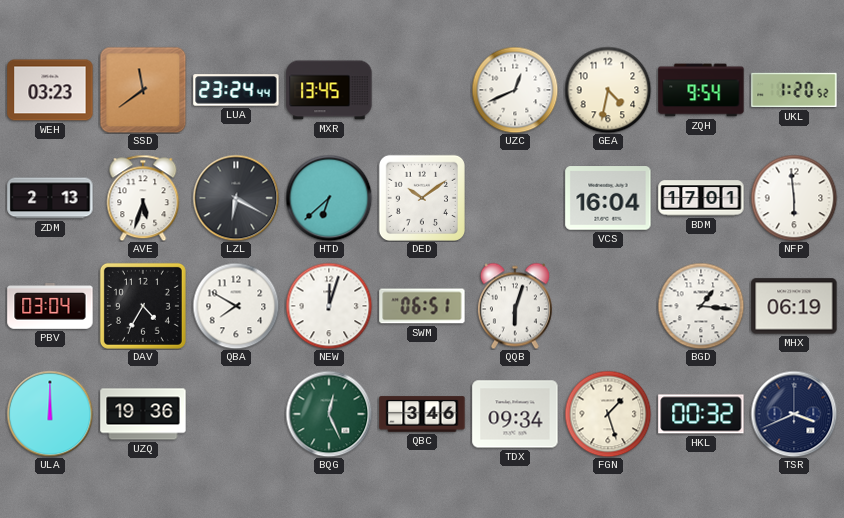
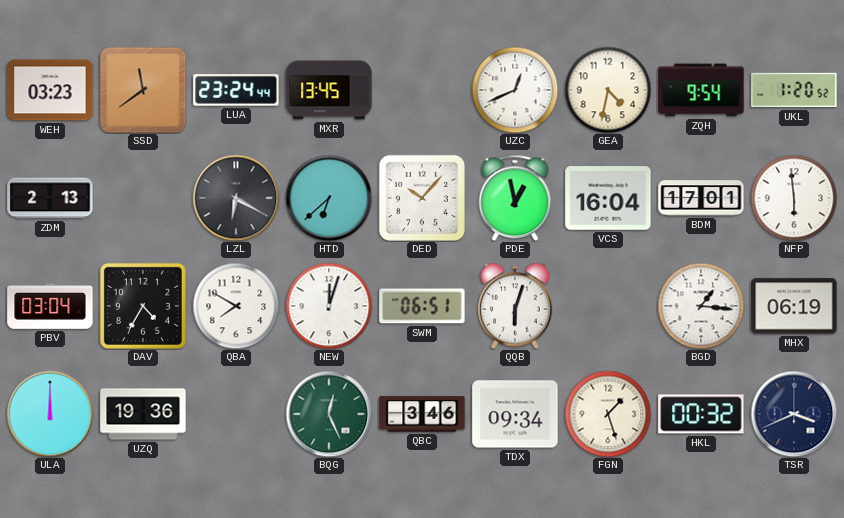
AVE: 5:33 -> none
DED: 10:09 -> 10:07
PDE: none -> 12:58
